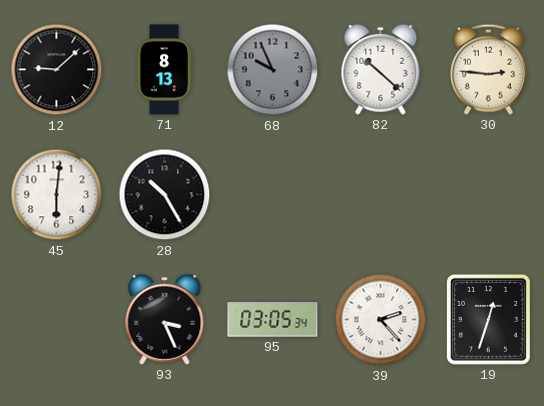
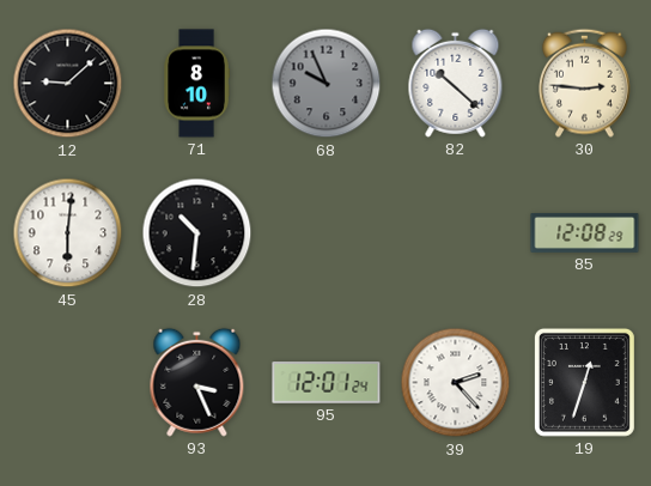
71: 8:13 -> 8:10
28: 10:25 -> 10:31
85: none -> 12:08
95: 03:05 -> 12:01
